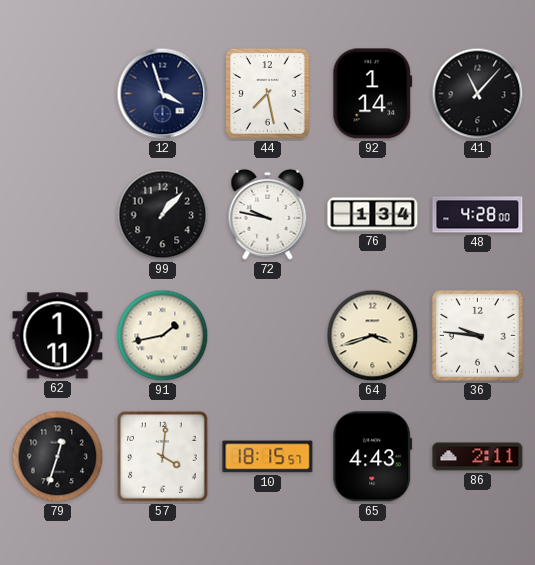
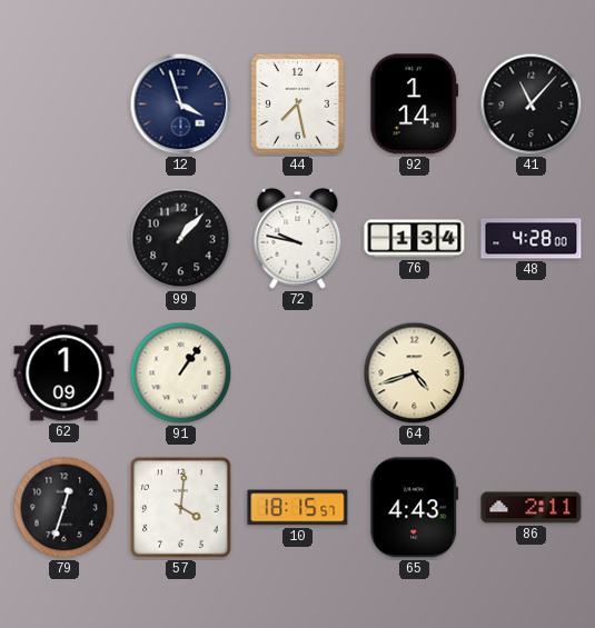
62: 1:11 -> 1:09
91: 1:43 -> 1:06
64: 3:42 -> 4:42
36: 9:46 -> none
